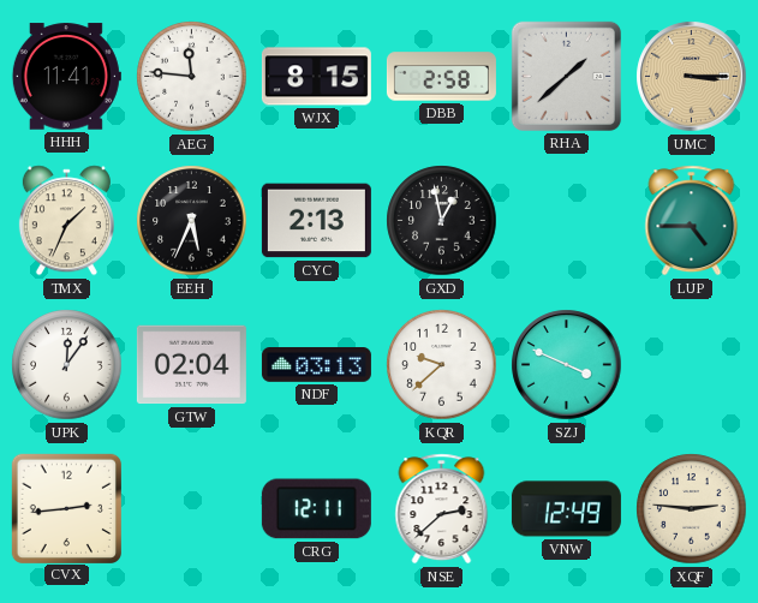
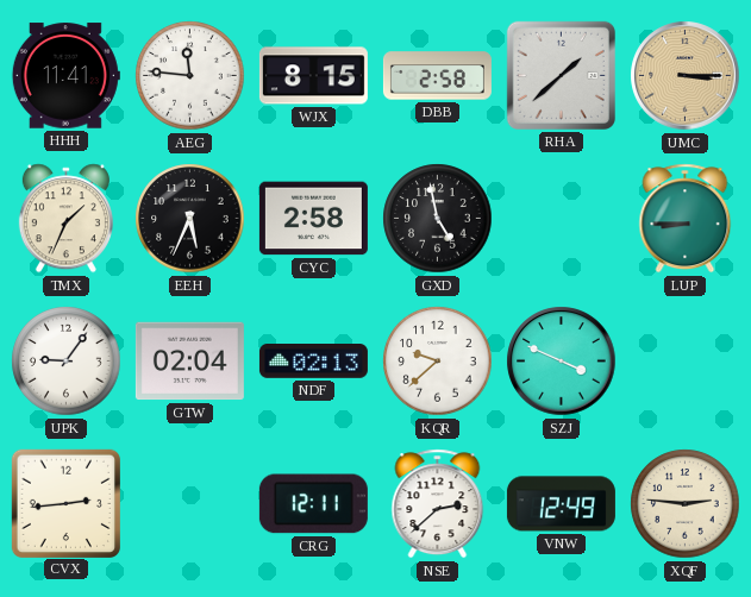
CYC: 2:13 -> 2:58
GXD: 12:58 -> 4:58
LUP: 4:45 -> 8:45
UPK: 12:06 -> 9:06
NDF: 03:13 -> 02:13
